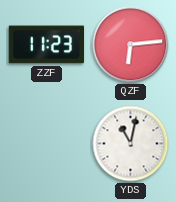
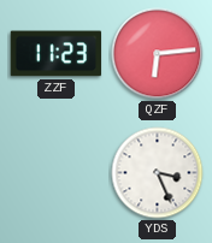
YDS: 11:02 -> 3:26
